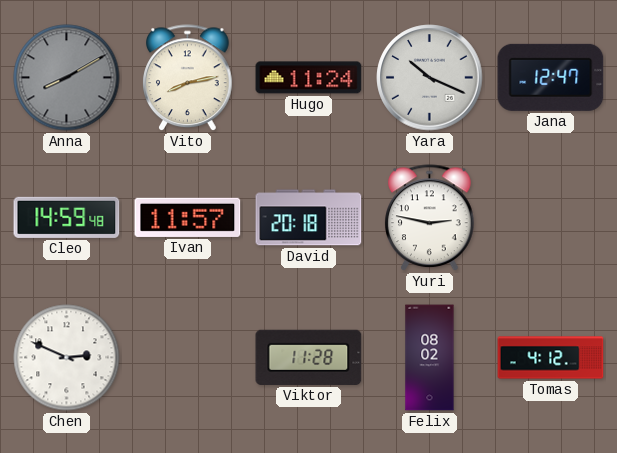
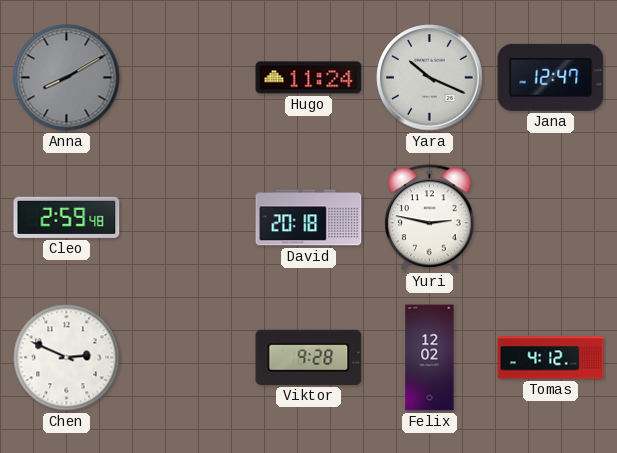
Vito: 8:13 -> none
Cleo: 14:59 -> 2:59
Ivan: 11:57 -> none
Viktor: 11:28 -> 9:28
Felix: 08:02 -> 12:02
